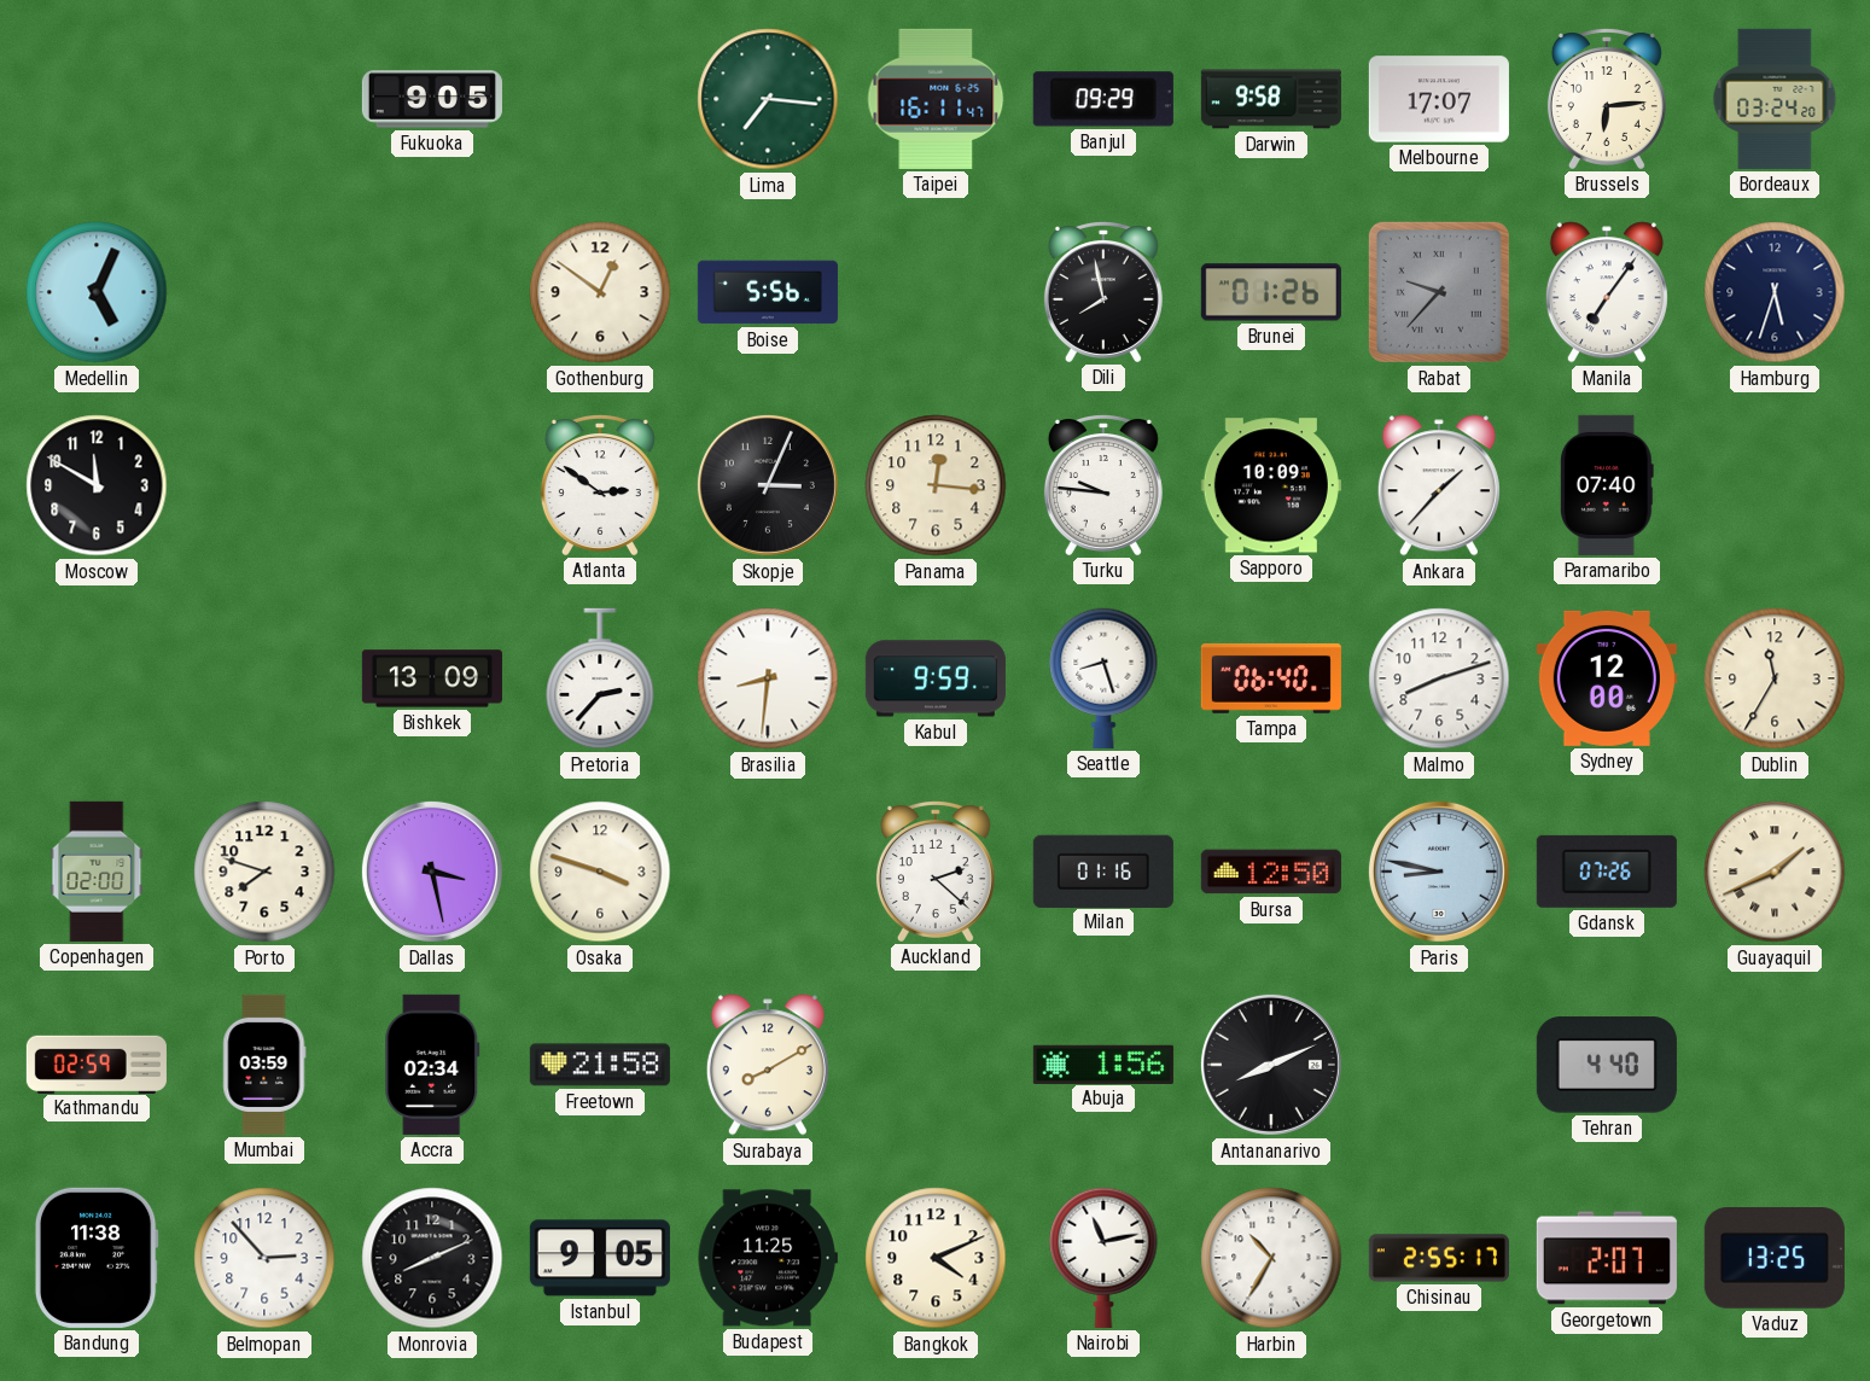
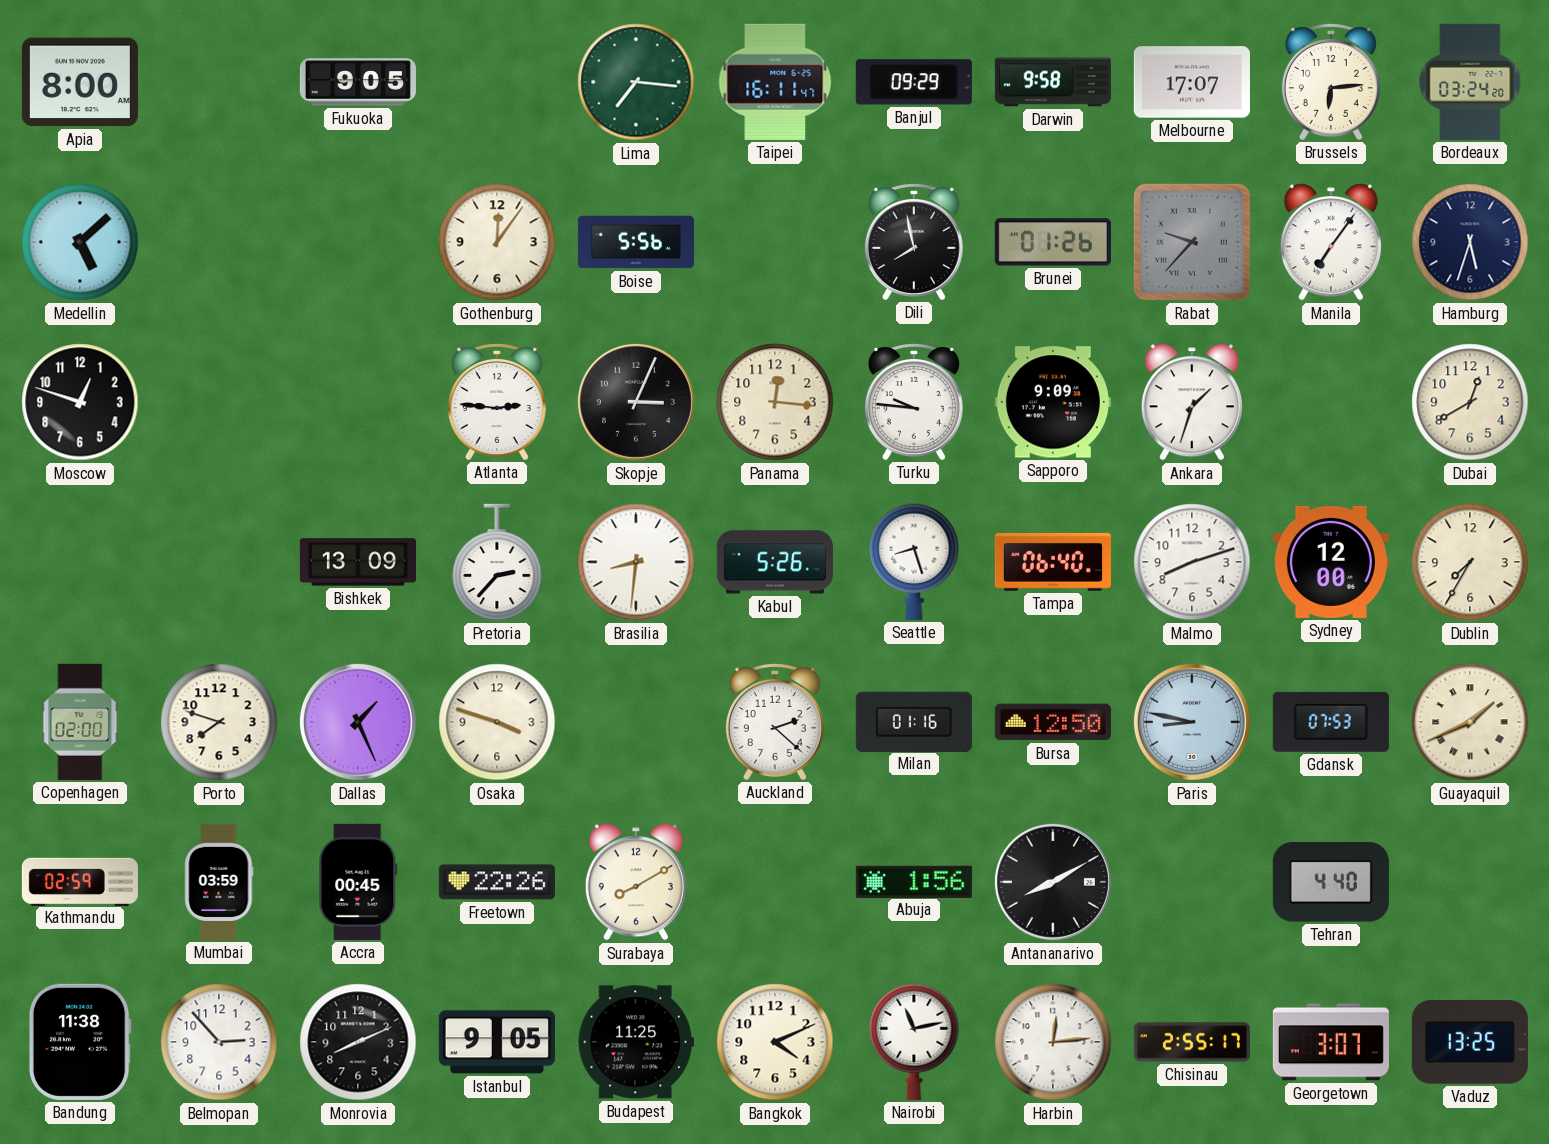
Apia: none -> 8:00
Medellin: 5:04 -> 5:08
Gothenburg: 12:51 -> 12:06
Moscow: 11:50 -> 12:48
Atlanta: 2:51 -> 2:46
Sapporo: 10:09 -> 9:09
Ankara: 1:37 -> 1:33
Paramaribo: 07:40 -> none
Dubai: none -> 12:40
Kabul: 9:59 -> 5:26
Dublin: 11:35 -> 7:35
Dallas: 3:28 -> 1:26
Gdansk: 07:26 -> 07:53
Accra: 02:34 -> 00:45
Freetown: 21:58 -> 22:26
Antananarivo: 8:11 -> 8:10
Harbin: 10:35 -> 12:14
Georgetown: 2:07 -> 3:07
